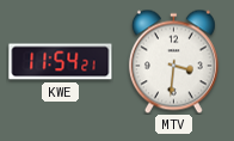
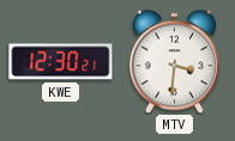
KWE: 11:54 -> 12:30
